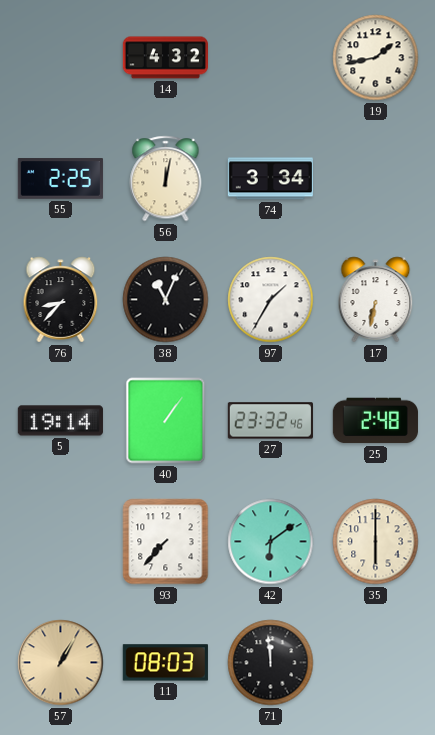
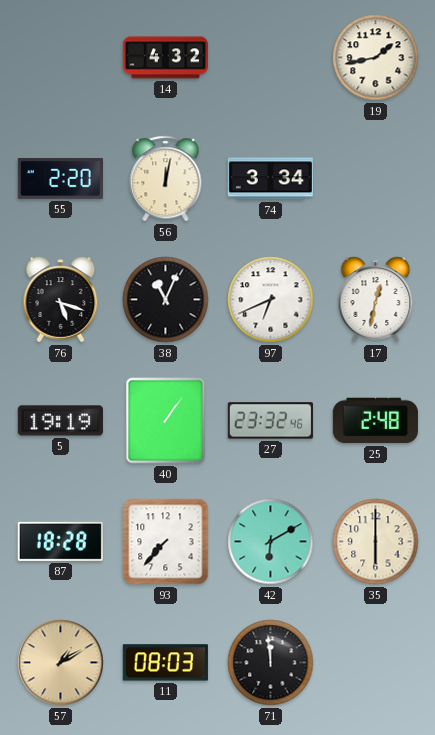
55: 2:25 -> 2:20
76: 8:37 -> 5:18
97: 1:35 -> 6:41
17: 6:32 -> 12:32
5: 19:14 -> 19:19
87: none -> 18:28
42: 6:09 -> 6:10
57: 1:05 -> 1:10
